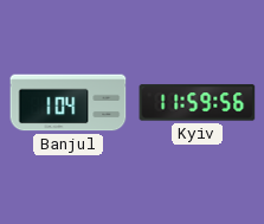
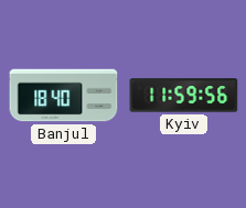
Banjul: 1:04 -> 18:40
